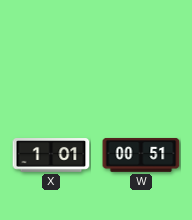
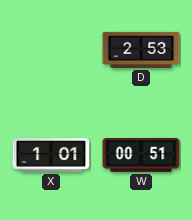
D: none -> 2:53
